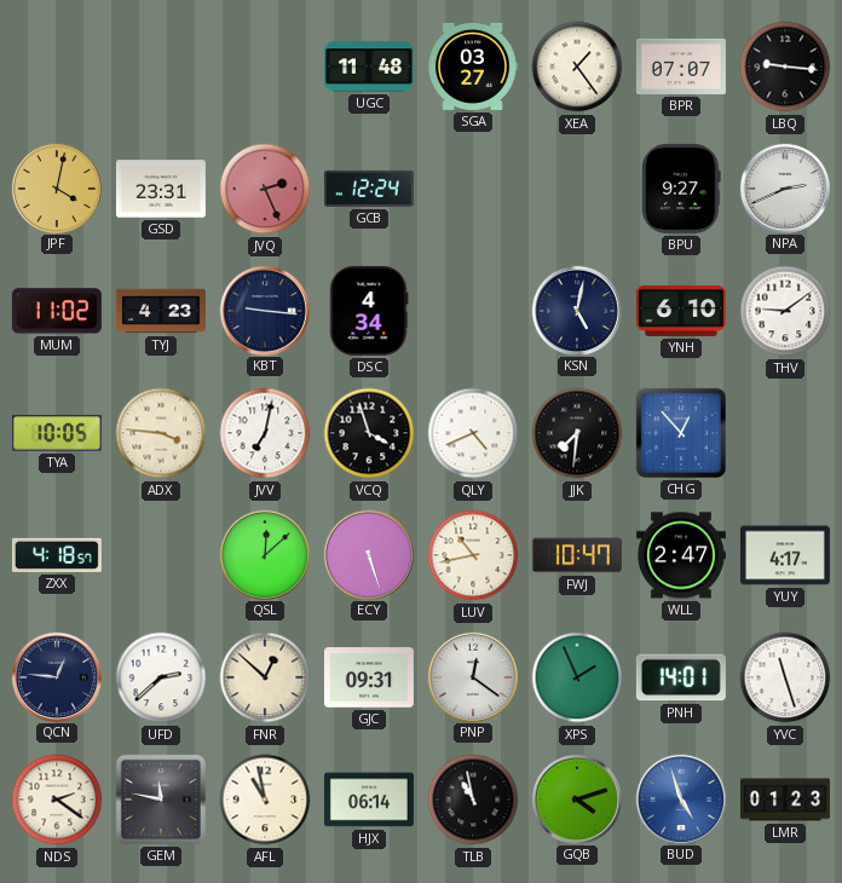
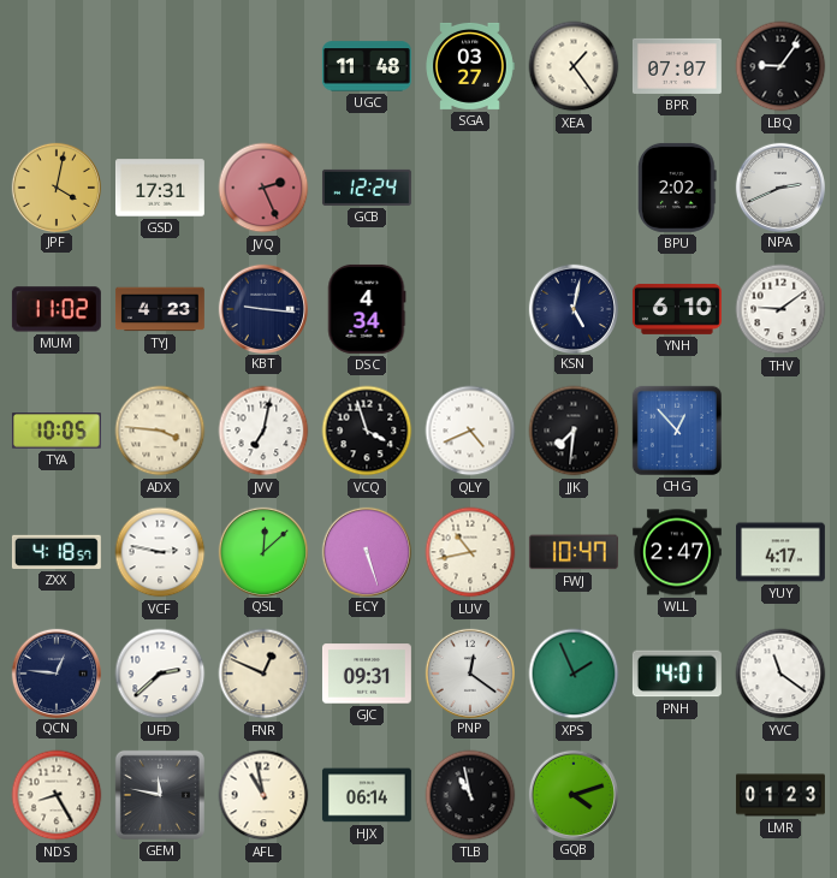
LBQ: 9:16 -> 9:06
GSD: 23:31 -> 17:31
BPU: 9:27 -> 2:02
VCF: none -> 2:47
FNR: 12:52 -> 12:49
YVC: 11:27 -> 11:21
NDS: 2:21 -> 8:25
BUD: 4:57 -> none
